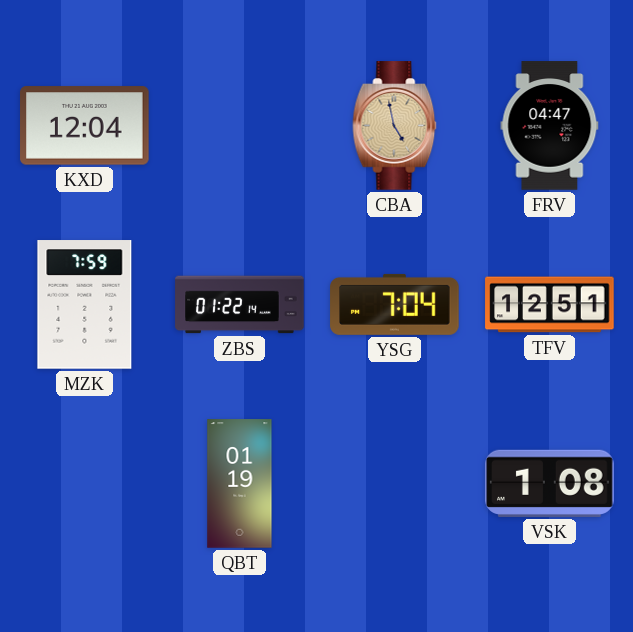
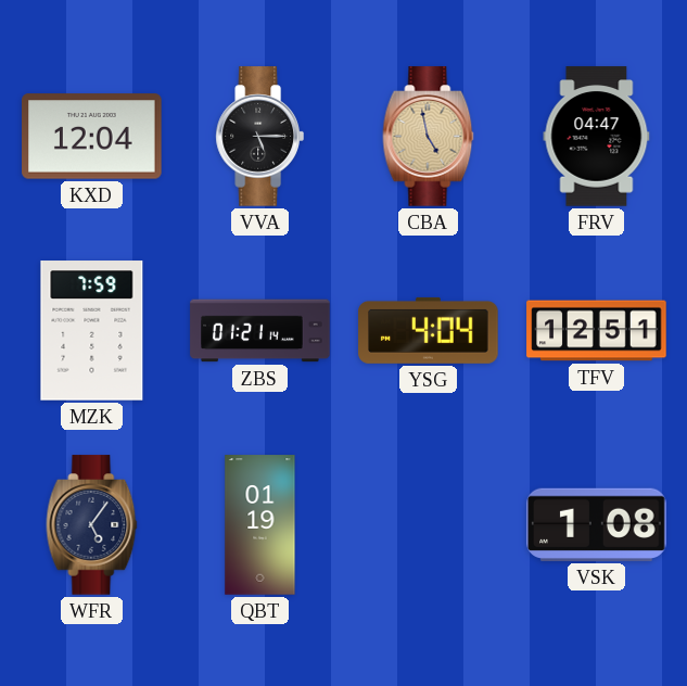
VVA: none -> 5:15
ZBS: 01:22 -> 01:21
YSG: 7:04 -> 4:04
WFR: none -> 5:06
